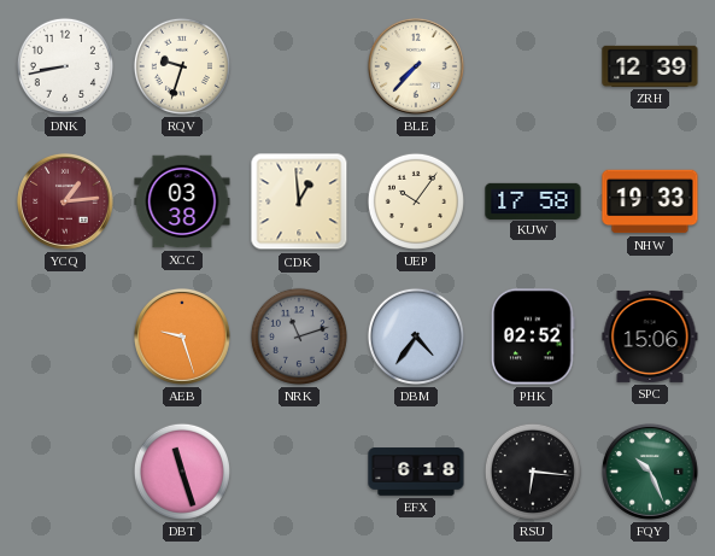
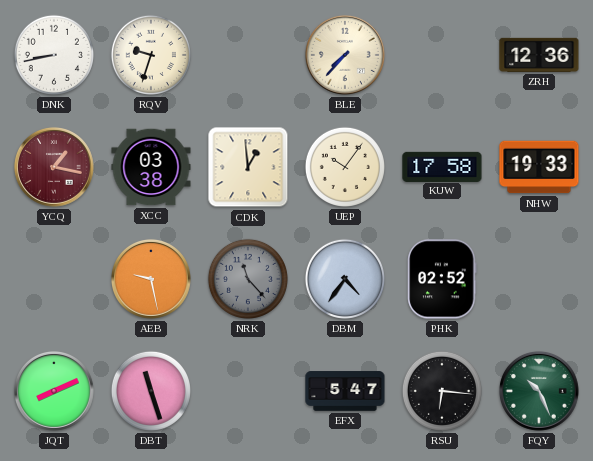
ZRH: 12:39 -> 12:36
YCQ: 1:14 -> 1:17
AEB: 9:27 -> 9:28
NRK: 11:12 -> 11:23
SPC: 15:06 -> none
JQT: none -> 8:11
EFX: 6:18 -> 5:47
